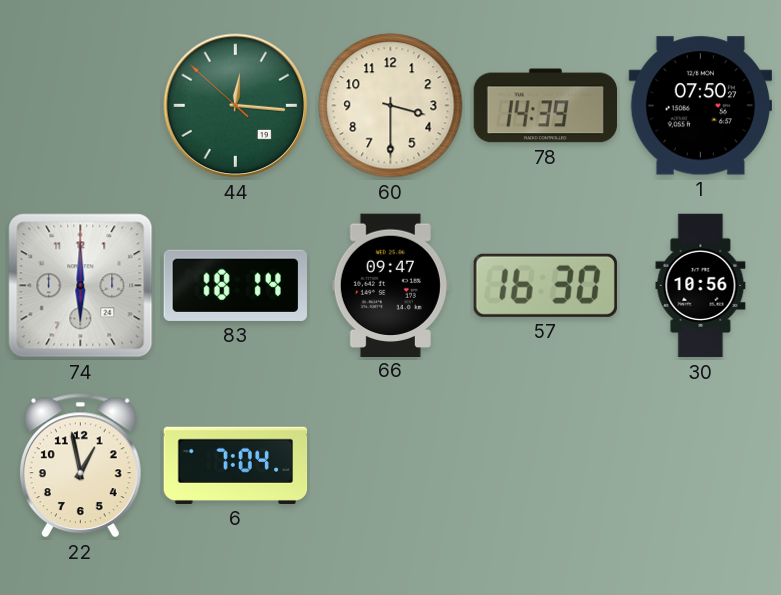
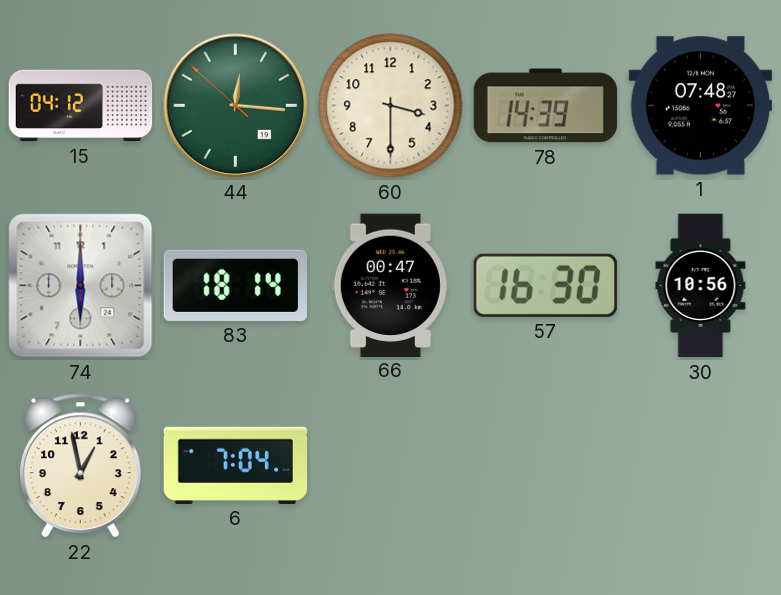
15: none -> 04:12
1: 07:50 -> 07:48
66: 09:47 -> 00:47
